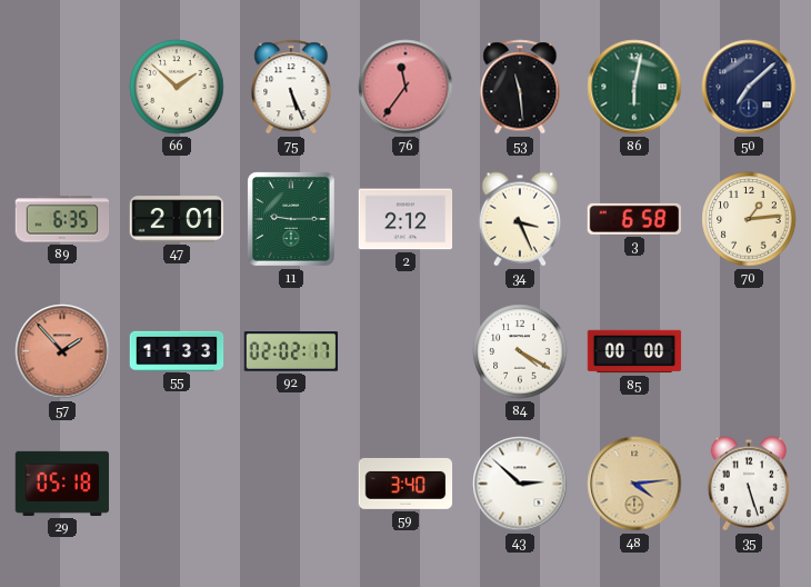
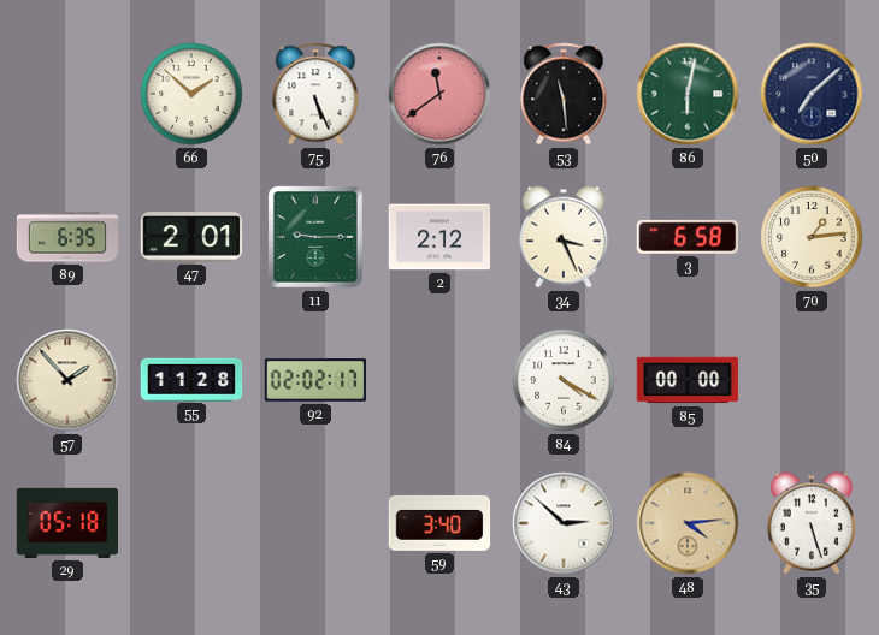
76: 11:36 -> 11:39
57 dial: salmon -> cream
55: 11:33 -> 11:28
